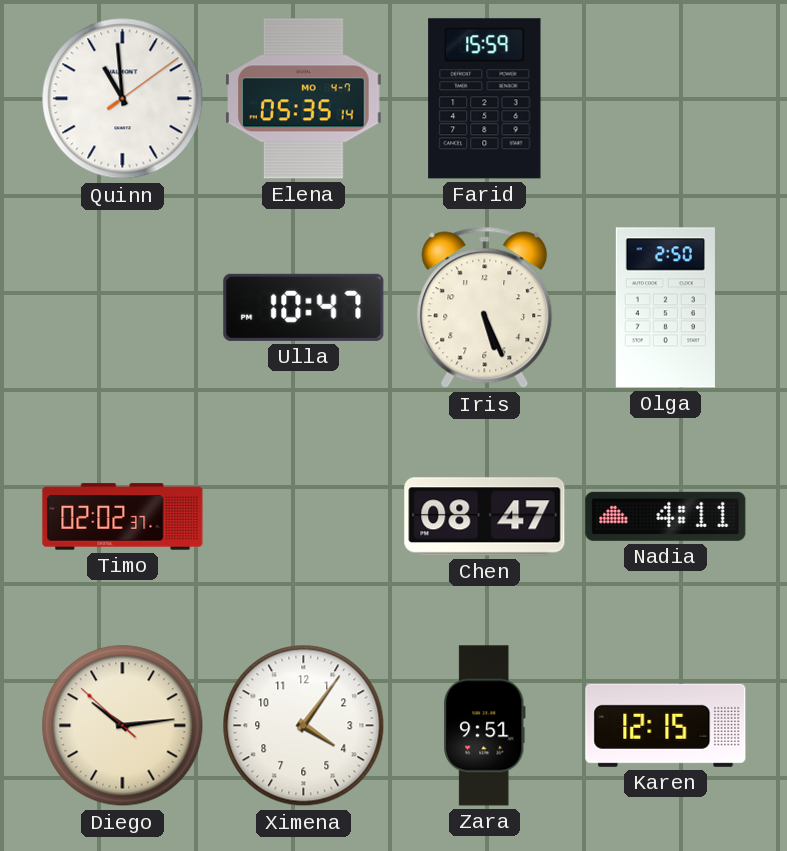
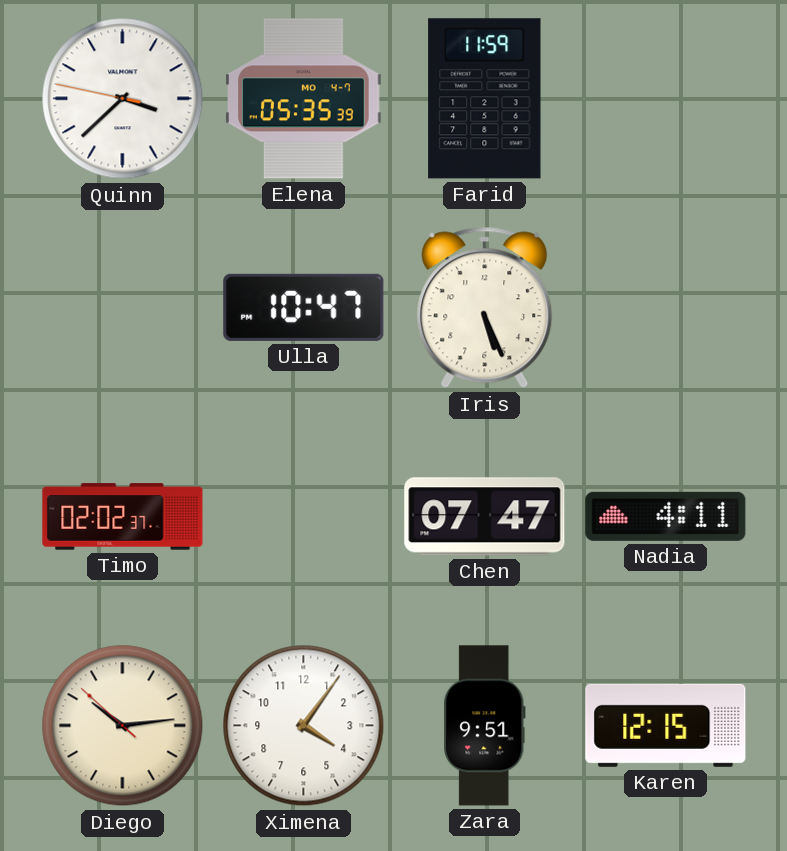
Quinn: 10:59 -> 3:37
Elena: 05:35:14 -> 05:35:39
Farid: 15:59 -> 11:59
Olga: 2:50 -> none
Chen: 08:47 -> 07:47
